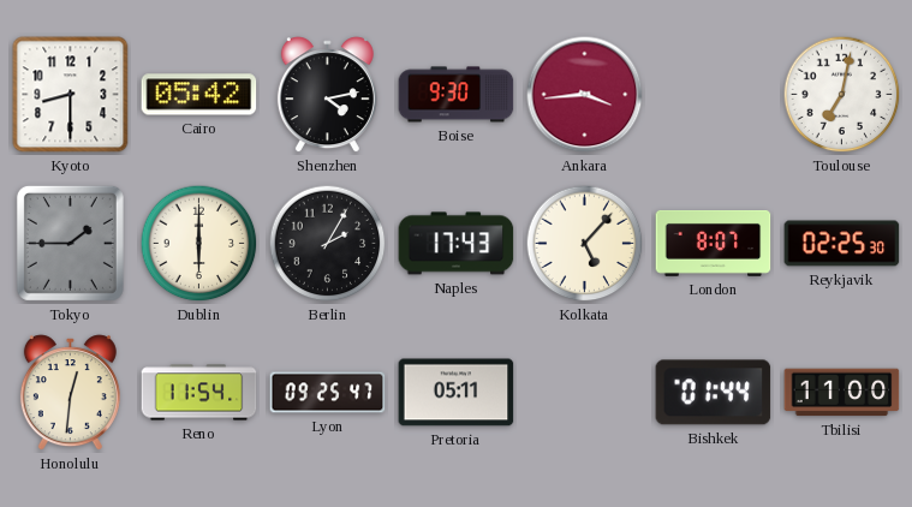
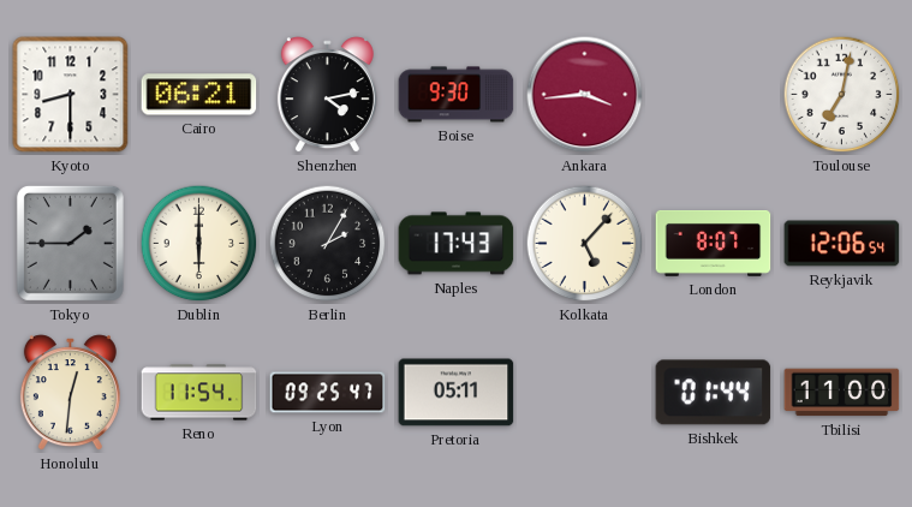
Cairo: 05:42 -> 06:21
Reykjavik: 02:25 -> 12:06
